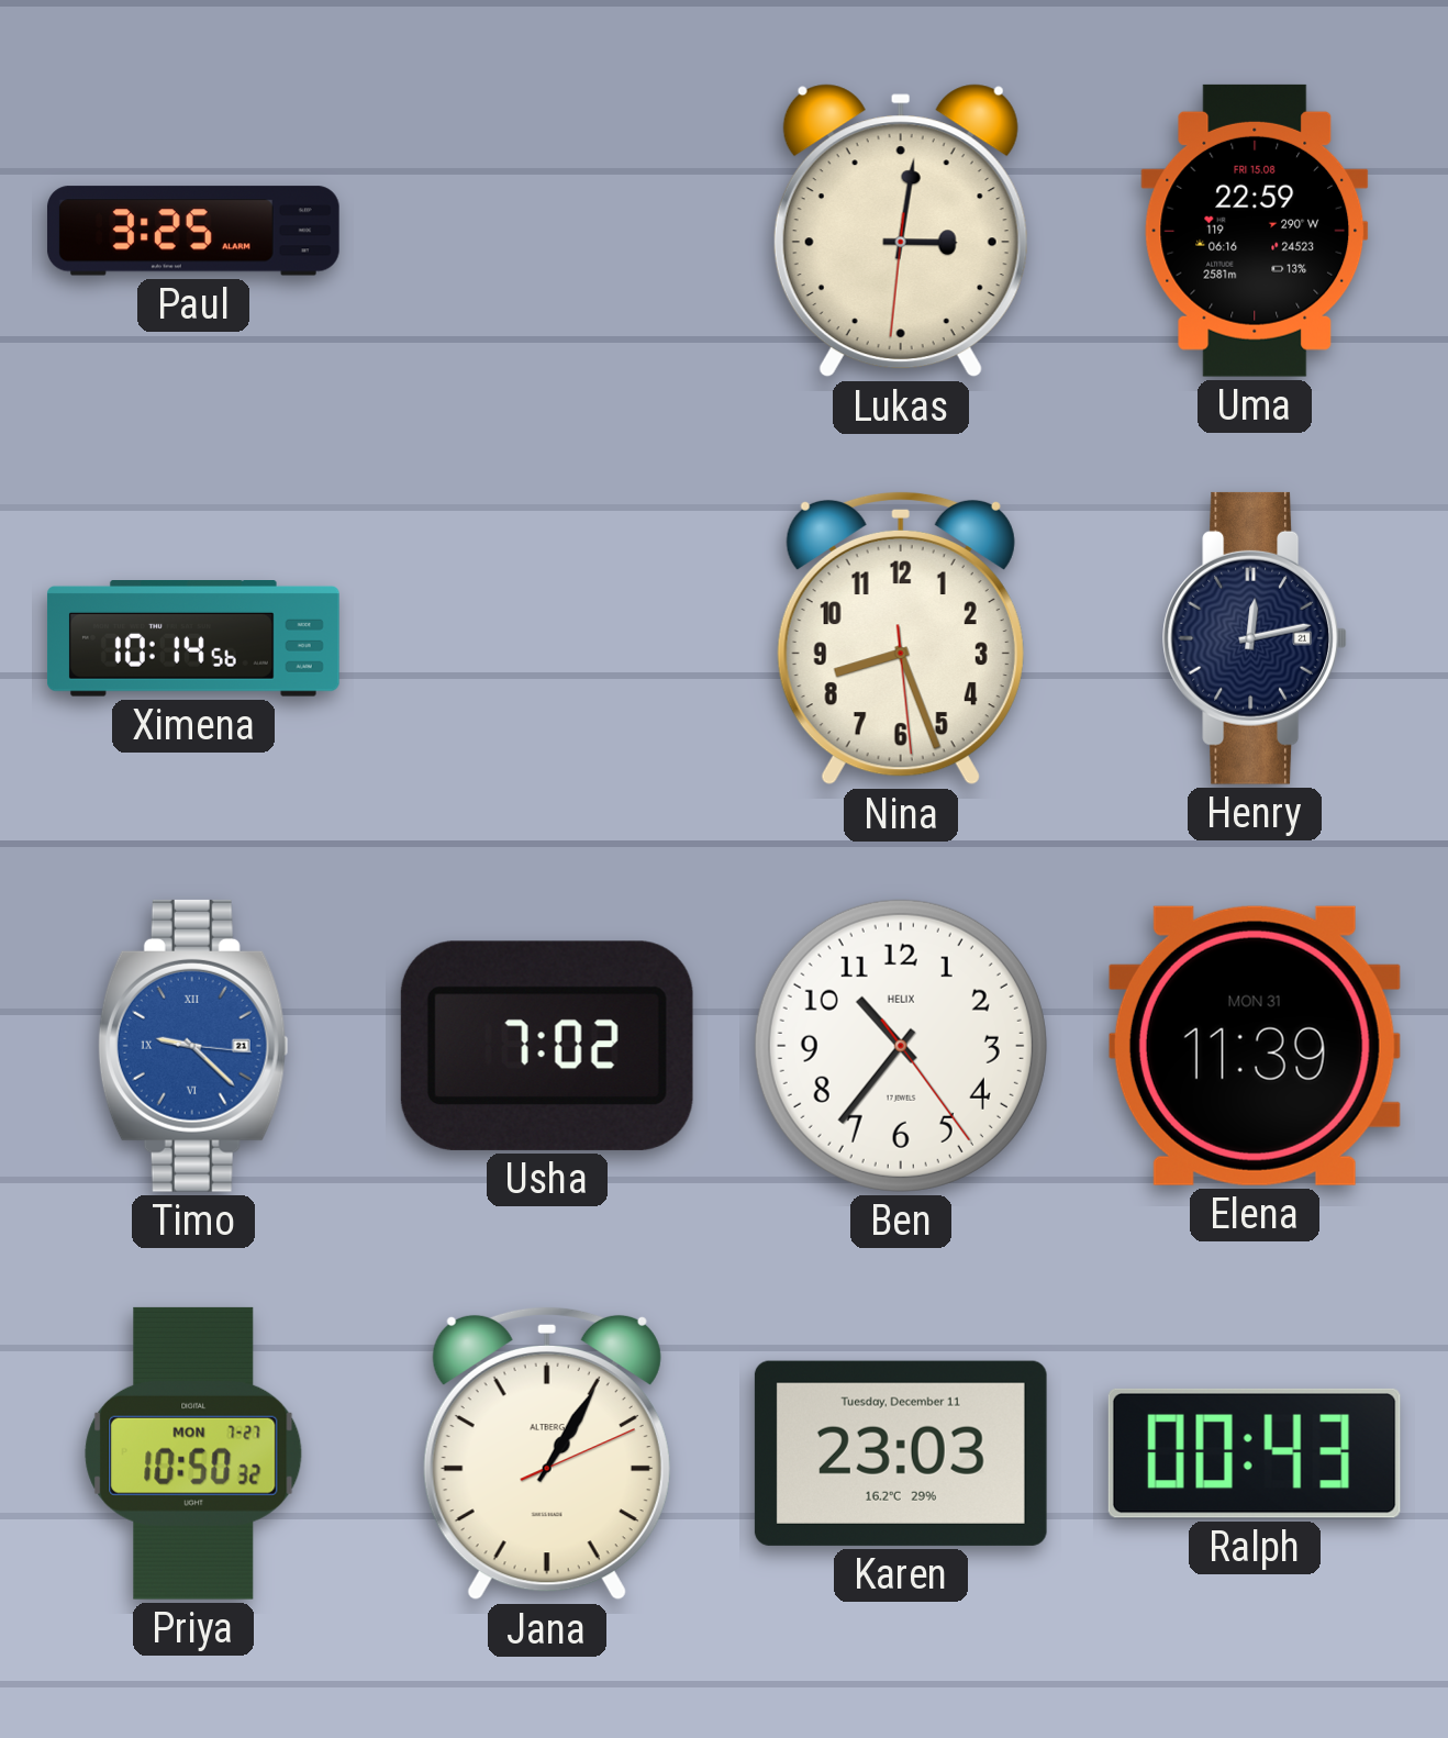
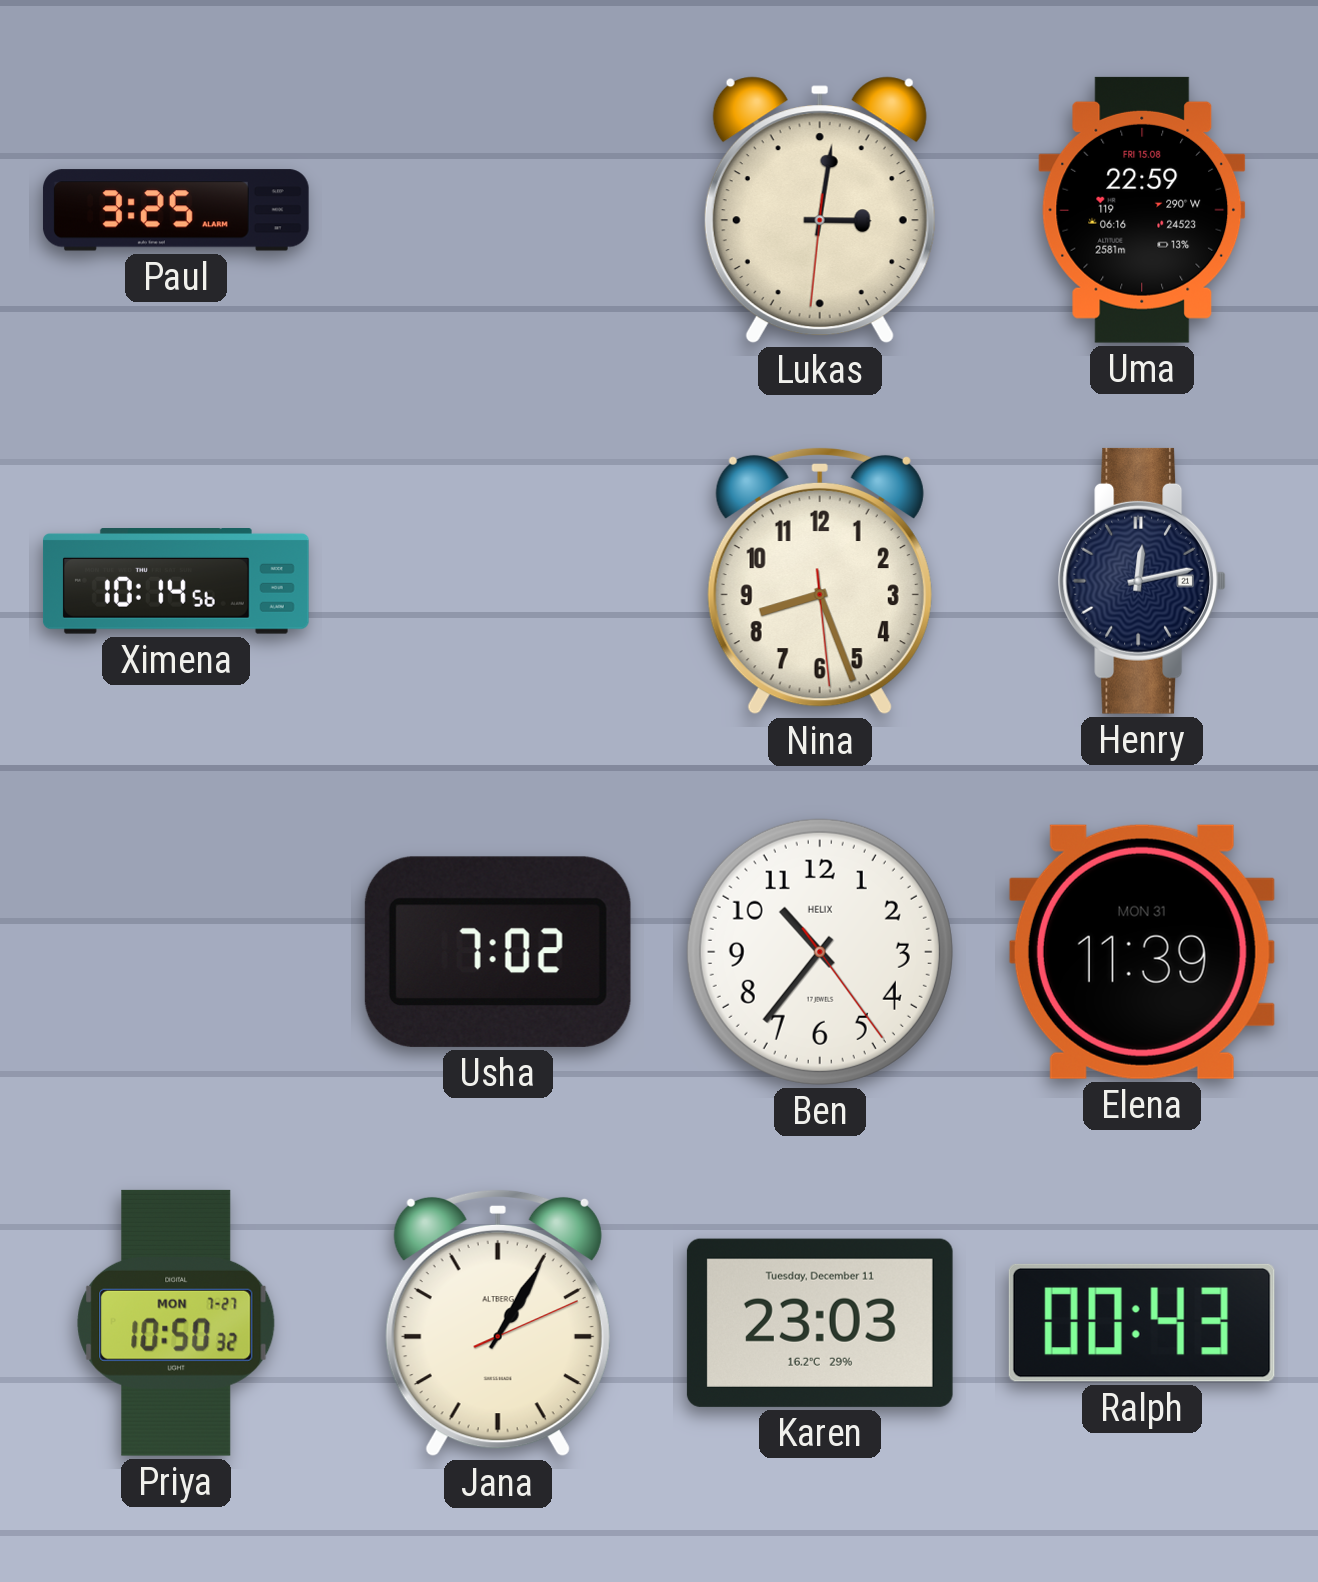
Timo: 9:22 -> none
